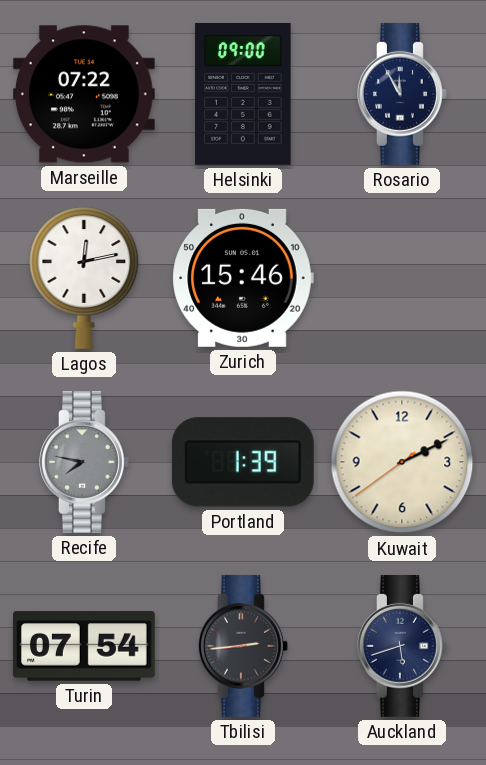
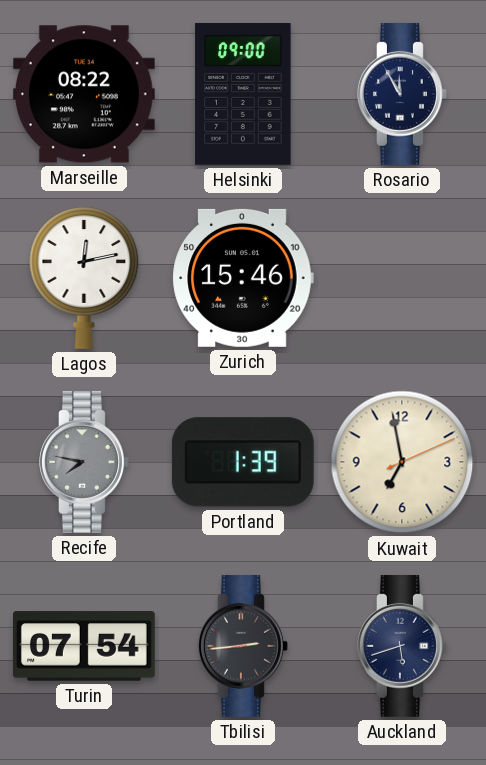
Marseille: 07:22 -> 08:22
Kuwait: 2:10 -> 6:58
